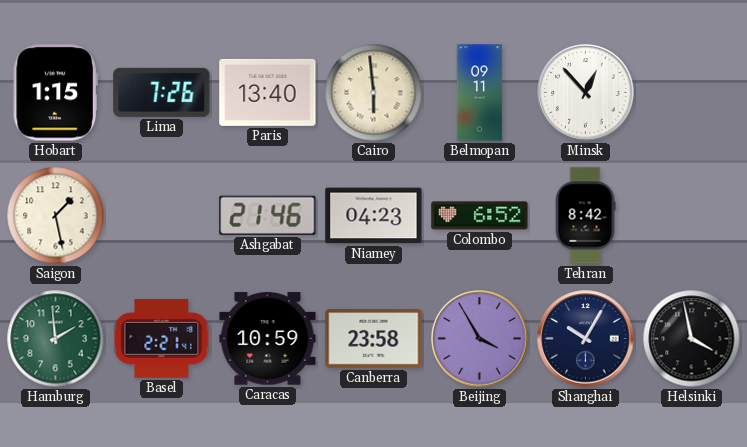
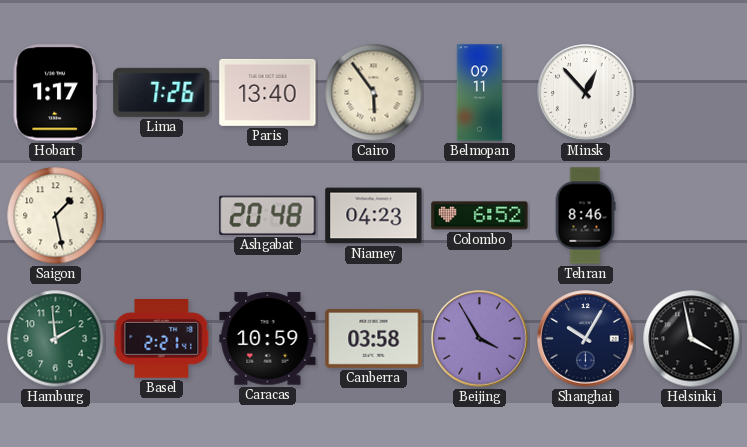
Hobart: 1:15 -> 1:17
Cairo: 5:59 -> 5:54
Ashgabat: 21:46 -> 20:48
Tehran: 8:42 -> 8:46
Canberra: 23:58 -> 03:58
